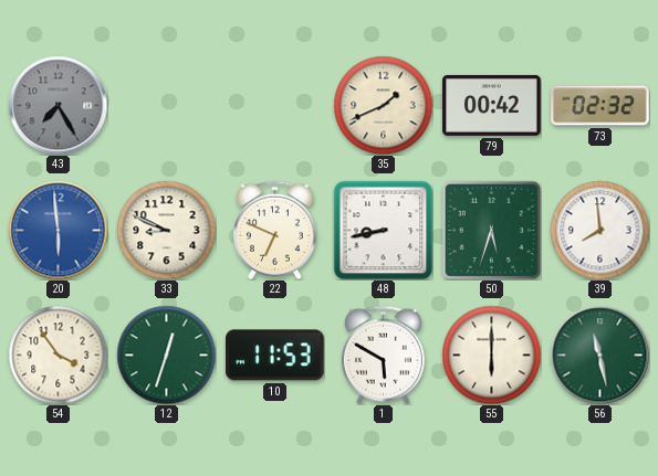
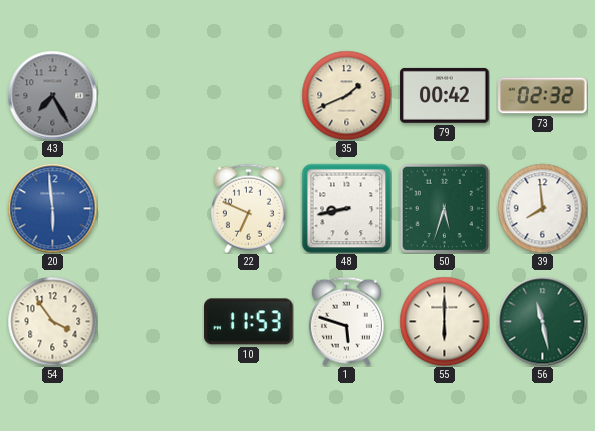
33: 8:49 -> none
12: 12:33 -> none
1: 5:50 -> 5:48
